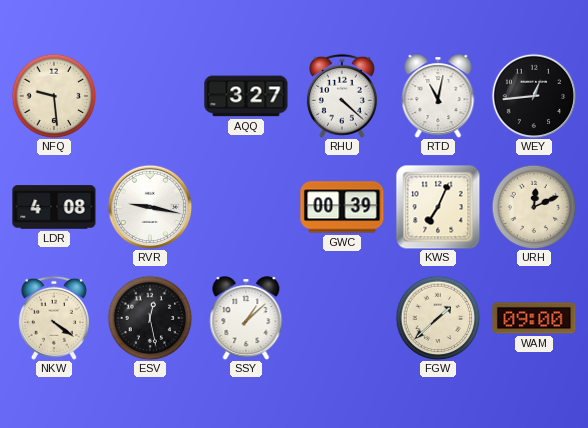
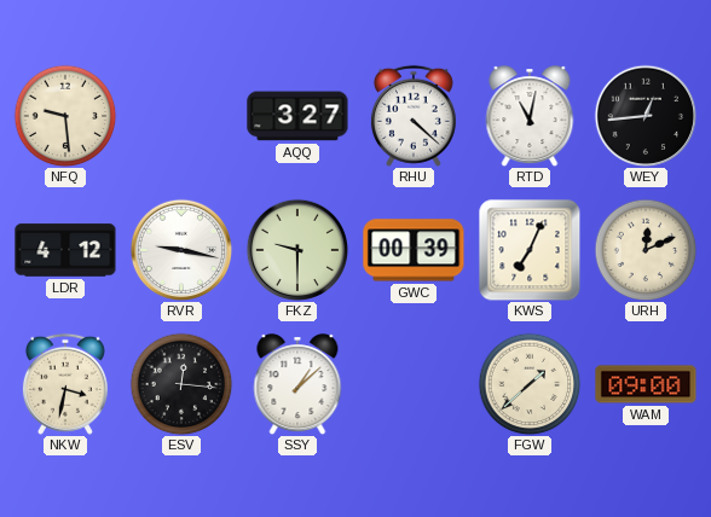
LDR: 4:08 -> 4:12
FKZ: none -> 9:30
NKW: 4:21 -> 3:32
ESV: 12:28 -> 12:16
